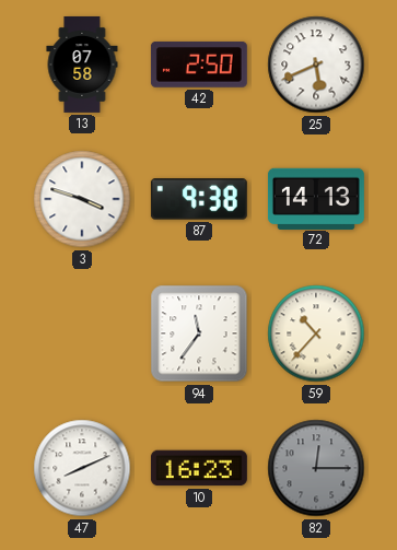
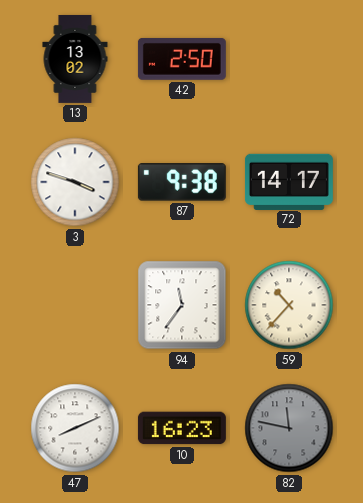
13: 07:58 -> 13:02
25: 5:41 -> none
72: 14:13 -> 14:17
82: 12:15 -> 11:47
